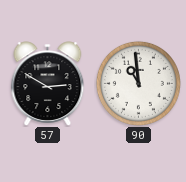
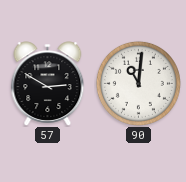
90: 10:59 -> 11:01
